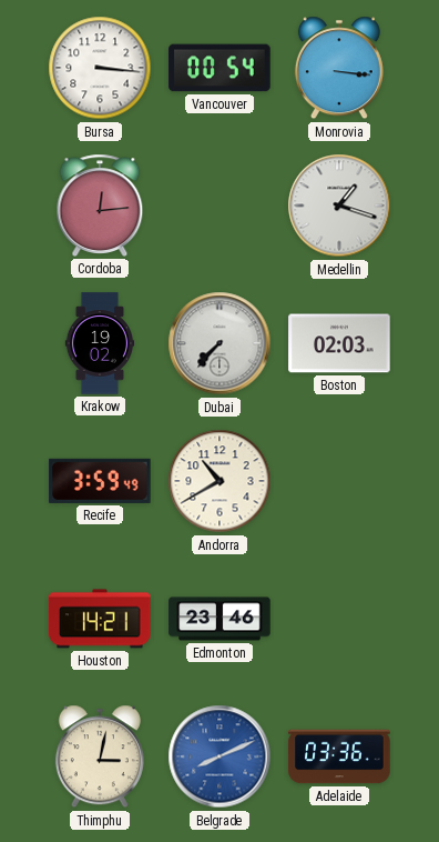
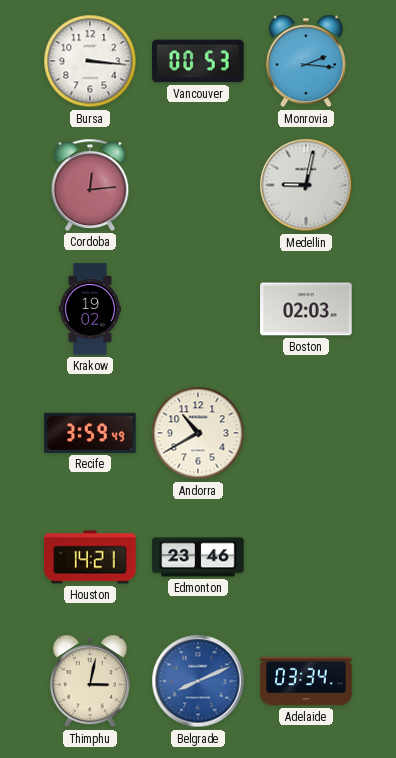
Vancouver: 00:54 -> 00:53
Monrovia: 3:16 -> 2:16
Medellin: 1:18 -> 9:02
Dubai: 7:37 -> none
Adelaide: 03:36 -> 03:34
